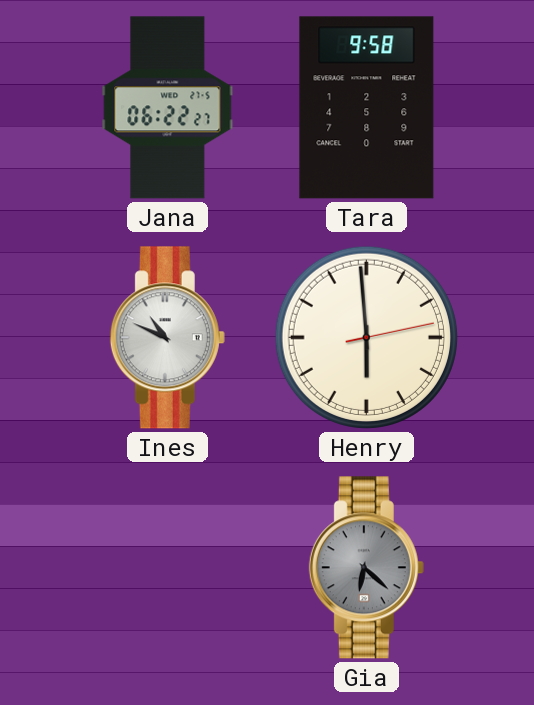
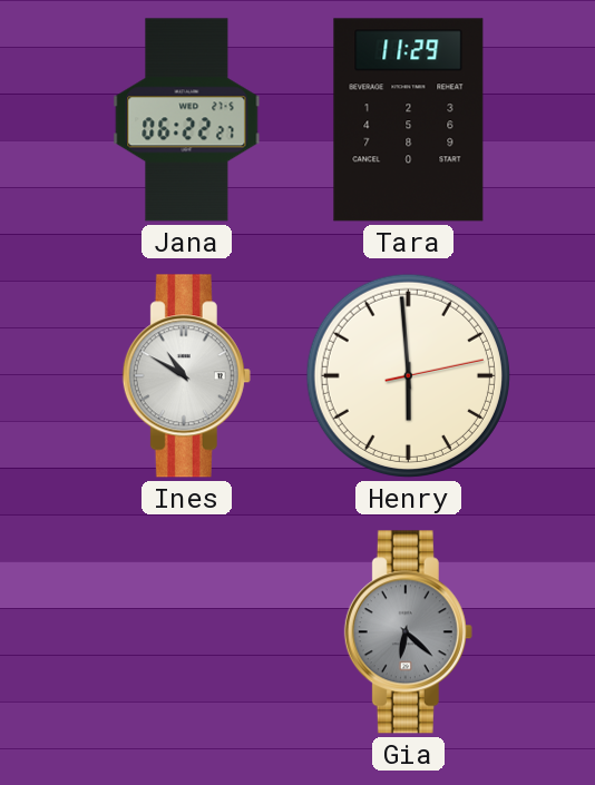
Tara: 9:58 -> 11:29
Ines: 10:49 -> 10:50
